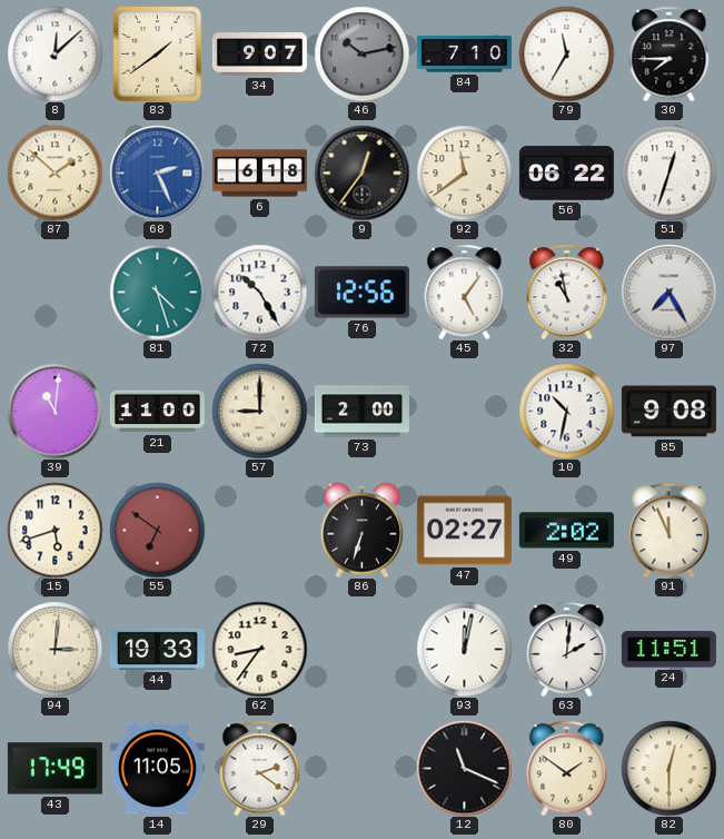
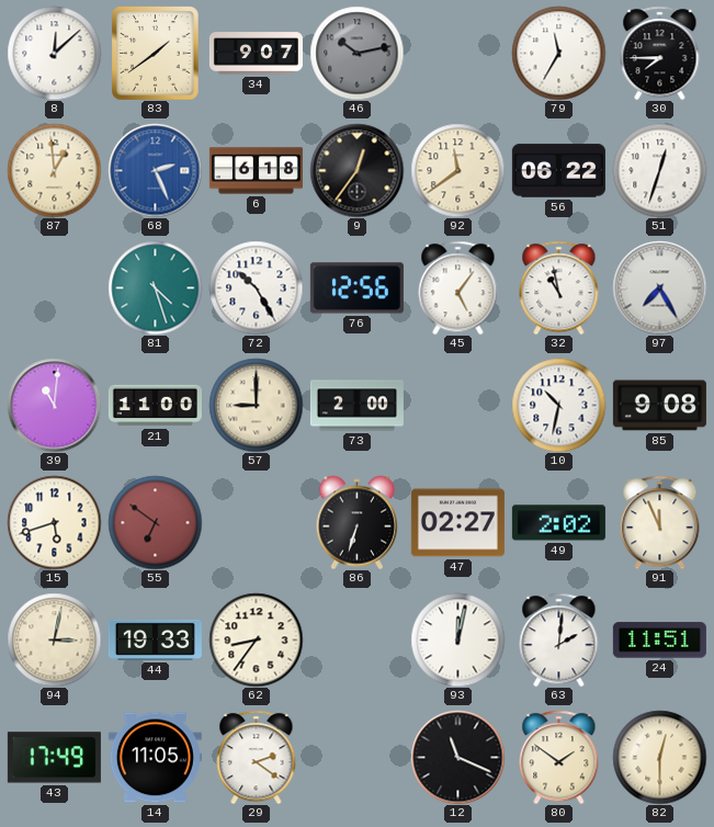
84: 7:10 -> none
87: 1:52 -> 12:59
94: 3:01 -> 3:02
